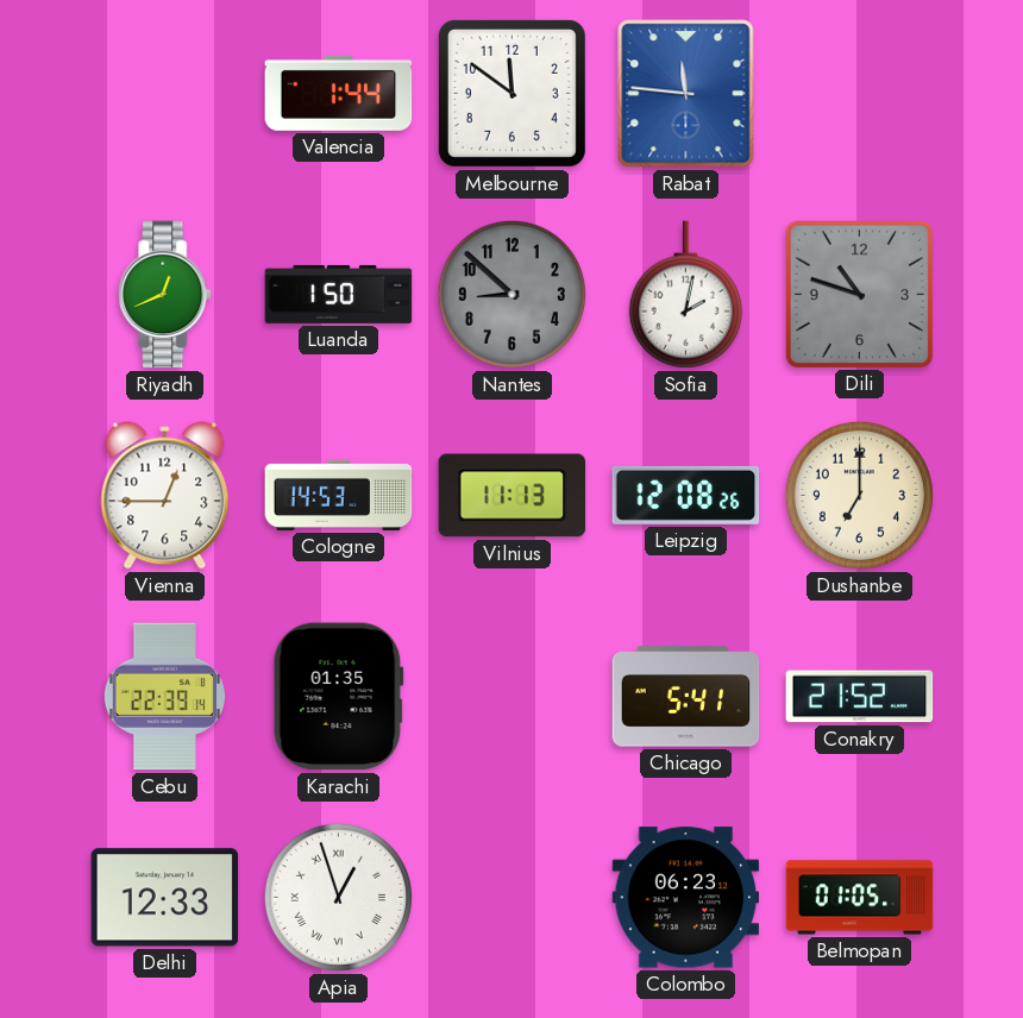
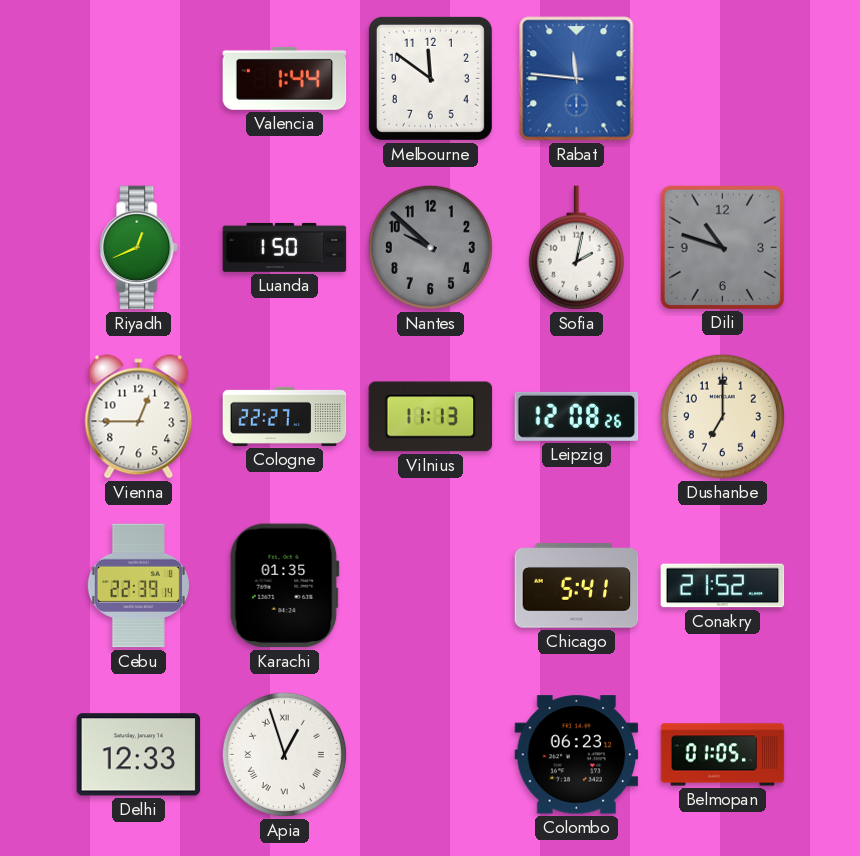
Nantes: 8:52 -> 9:52
Cologne: 14:53 -> 22:27
